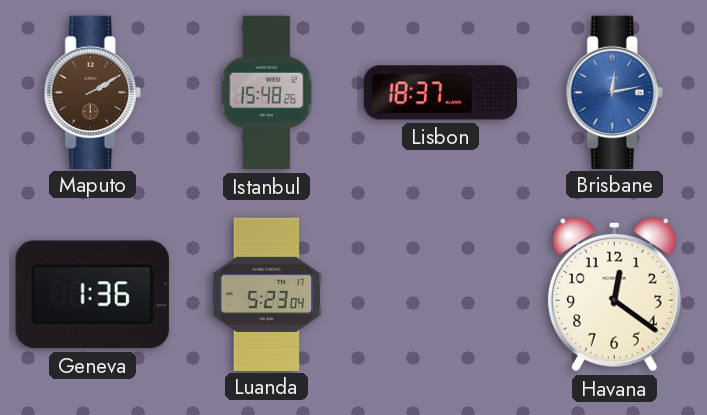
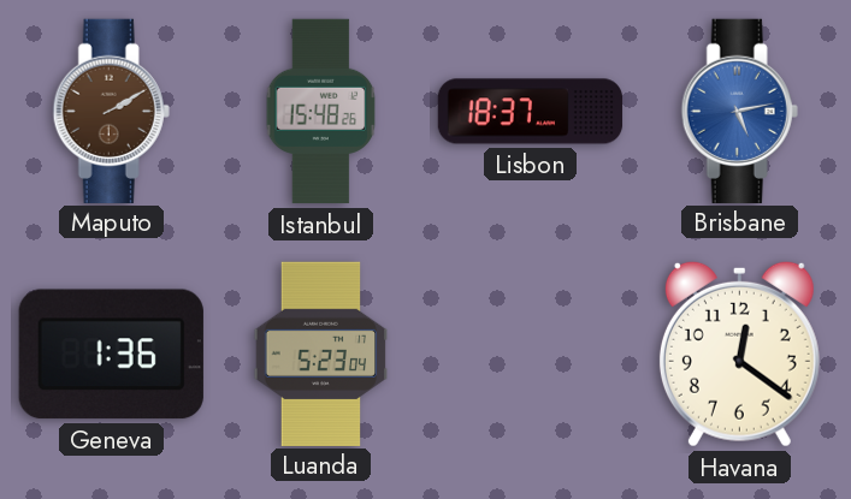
Brisbane: 12:13 -> 5:13
